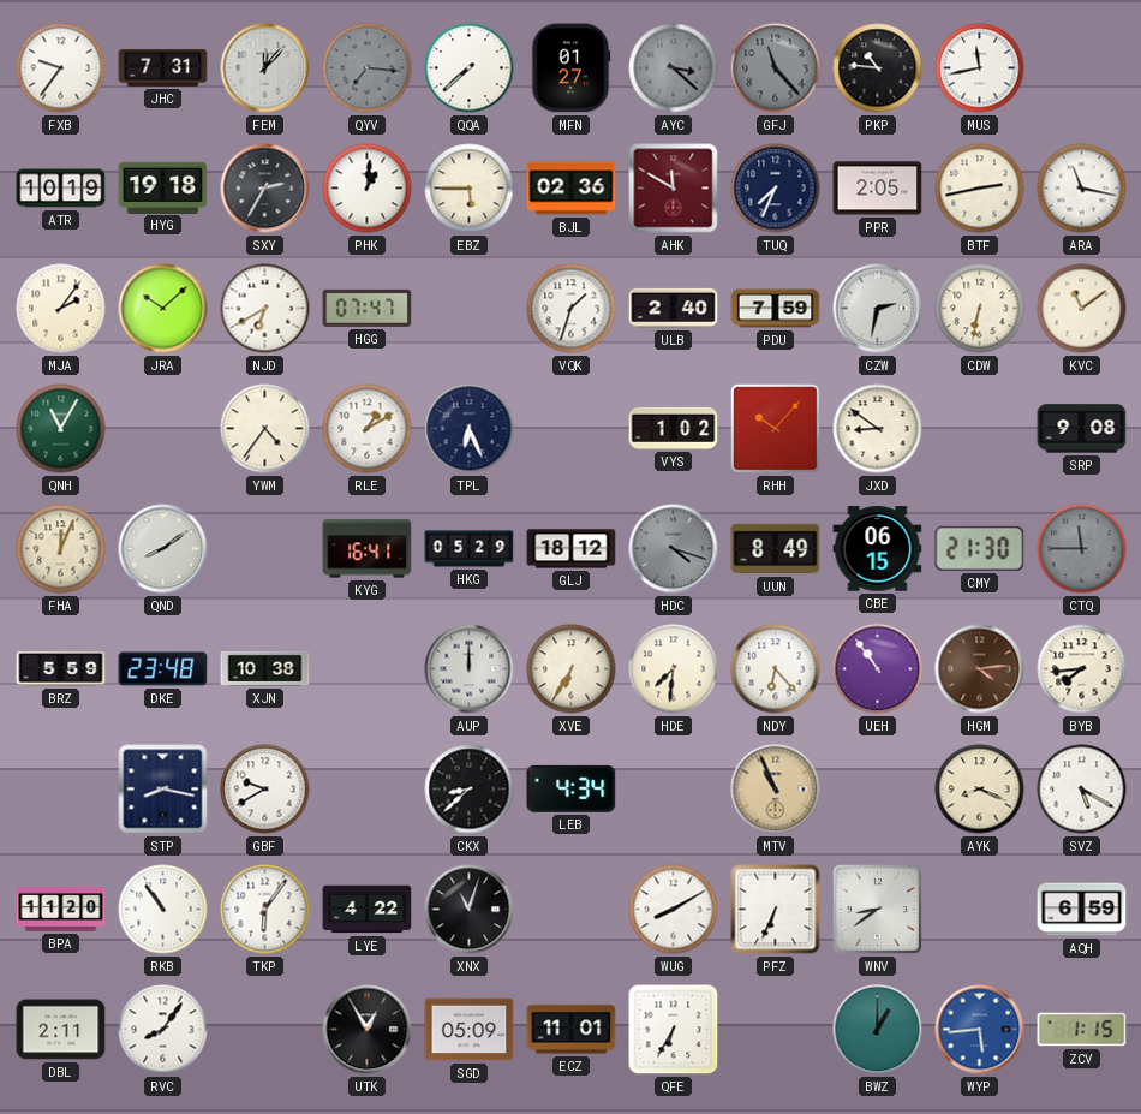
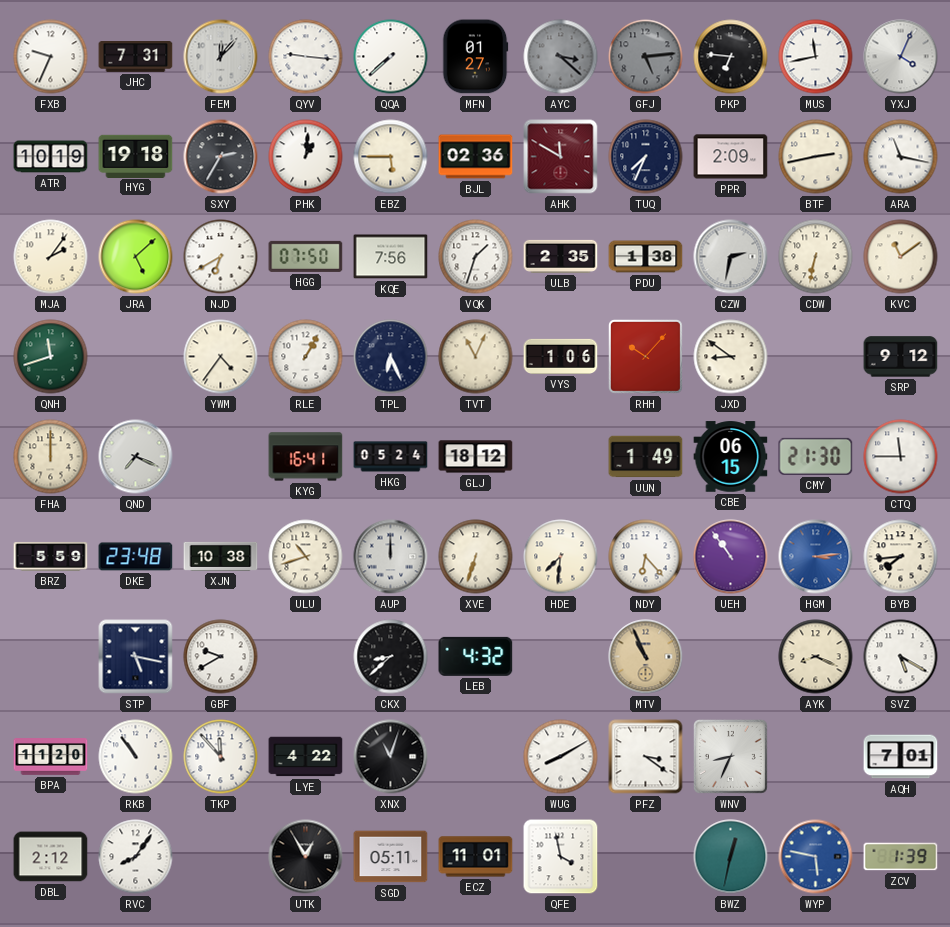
FXB: 9:36 -> 9:34
QYV: 7:16 -> 9:16
QYV dial: grey -> white
GFJ: 11:23 -> 5:14
PKP: 10:46 -> 6:46
YXJ: none -> 4:04
PPR: 2:05 -> 2:09
JRA: 10:08 -> 5:08
HGG: 07:47 -> 07:50
KQE: none -> 7:56
ULB: 2:40 -> 2:35
PDU: 7:59 -> 1:38
QNH: 11:05 -> 11:42
RLE: 1:10 -> 1:05
TVT: none -> 11:04
VYS: 1:02 -> 1:06
SRP: 9:08 -> 9:12
FHA: 12:04 -> 12:00
QND: 8:09 -> 7:19
HKG: 05:29 -> 05:24
HDC: 4:18 -> none
UUN: 8:49 -> 1:49
CTQ dial: grey -> white
ULU: none -> 10:42
XVE: 6:35 -> 6:33
HGM: 4:14 -> 3:14
HGM dial: brown -> blue
STP: 8:17 -> 5:17
LEB: 4:34 -> 4:32
TKP: 6:06 -> 11:53
PFZ: 6:34 -> 3:21
WNV: 8:39 -> 8:34
AQH: 6:59 -> 7:01
DBL: 2:11 -> 2:12
SGD: 05:09 -> 05:11
QFE: 6:35 -> 3:58
BWZ: 1:00 -> 12:32
WYP: 5:44 -> 5:47
ZCV: 1:15 -> 1:39
